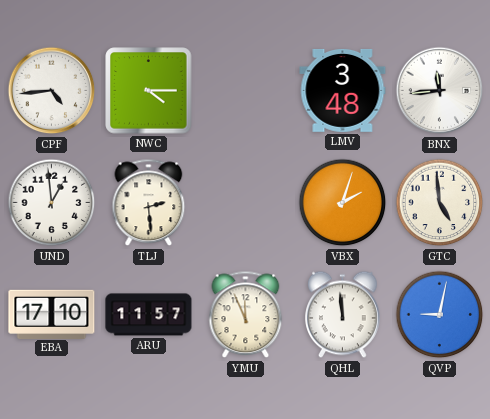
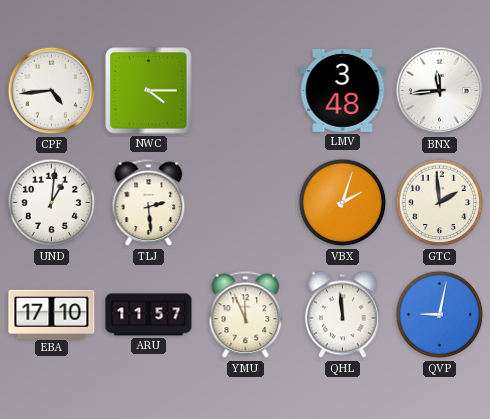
UND: 12:59 -> 1:01
GTC: 4:59 -> 1:59
